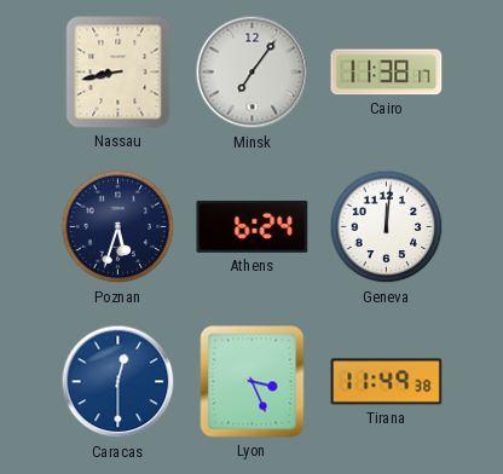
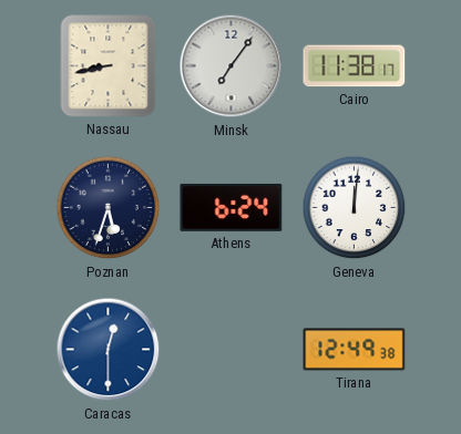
Lyon: 3:26 -> none
Tirana: 11:49 -> 12:49
